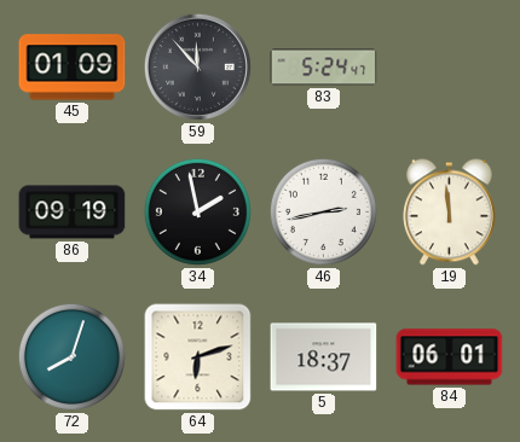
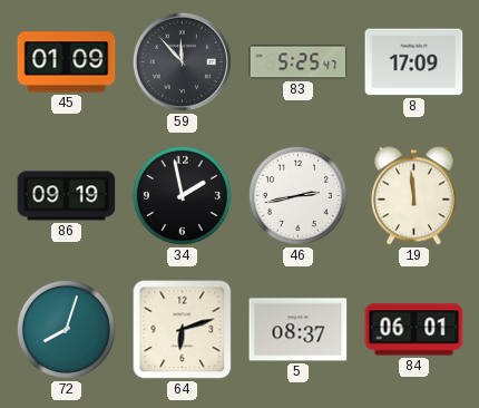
83: 5:24 -> 5:25
8: none -> 17:09
5: 18:37 -> 08:37
